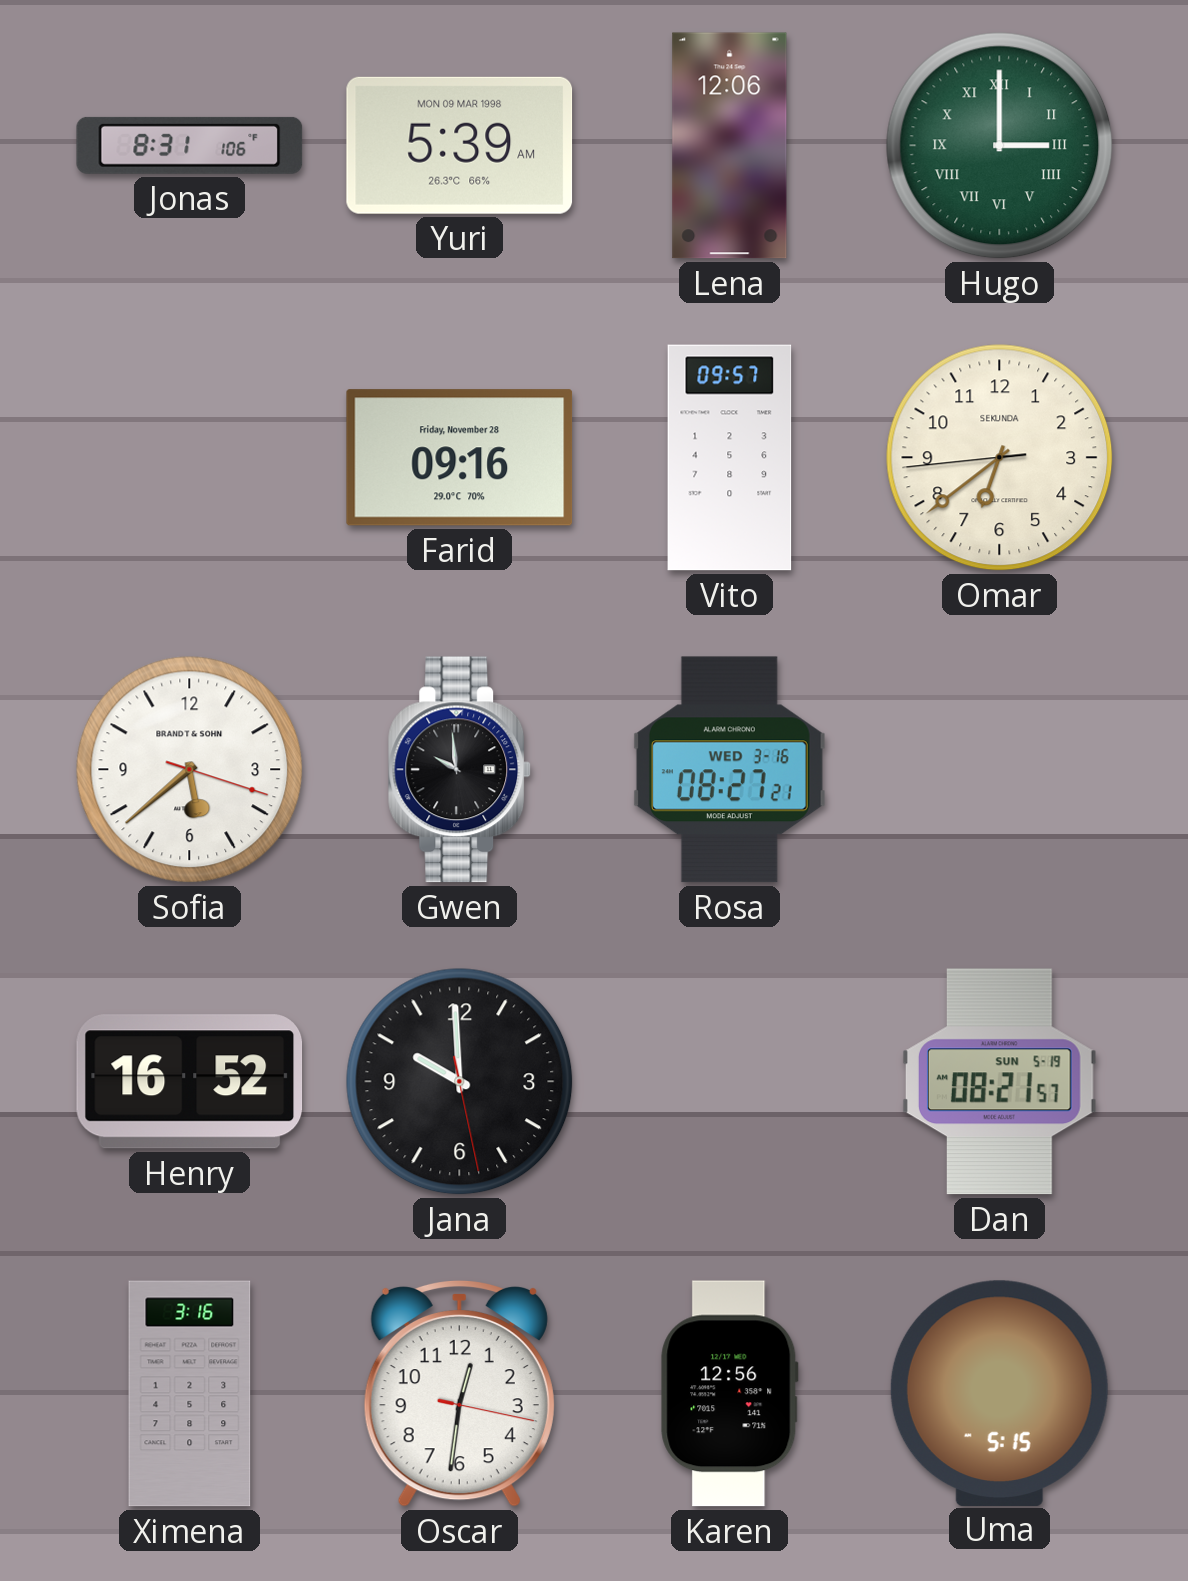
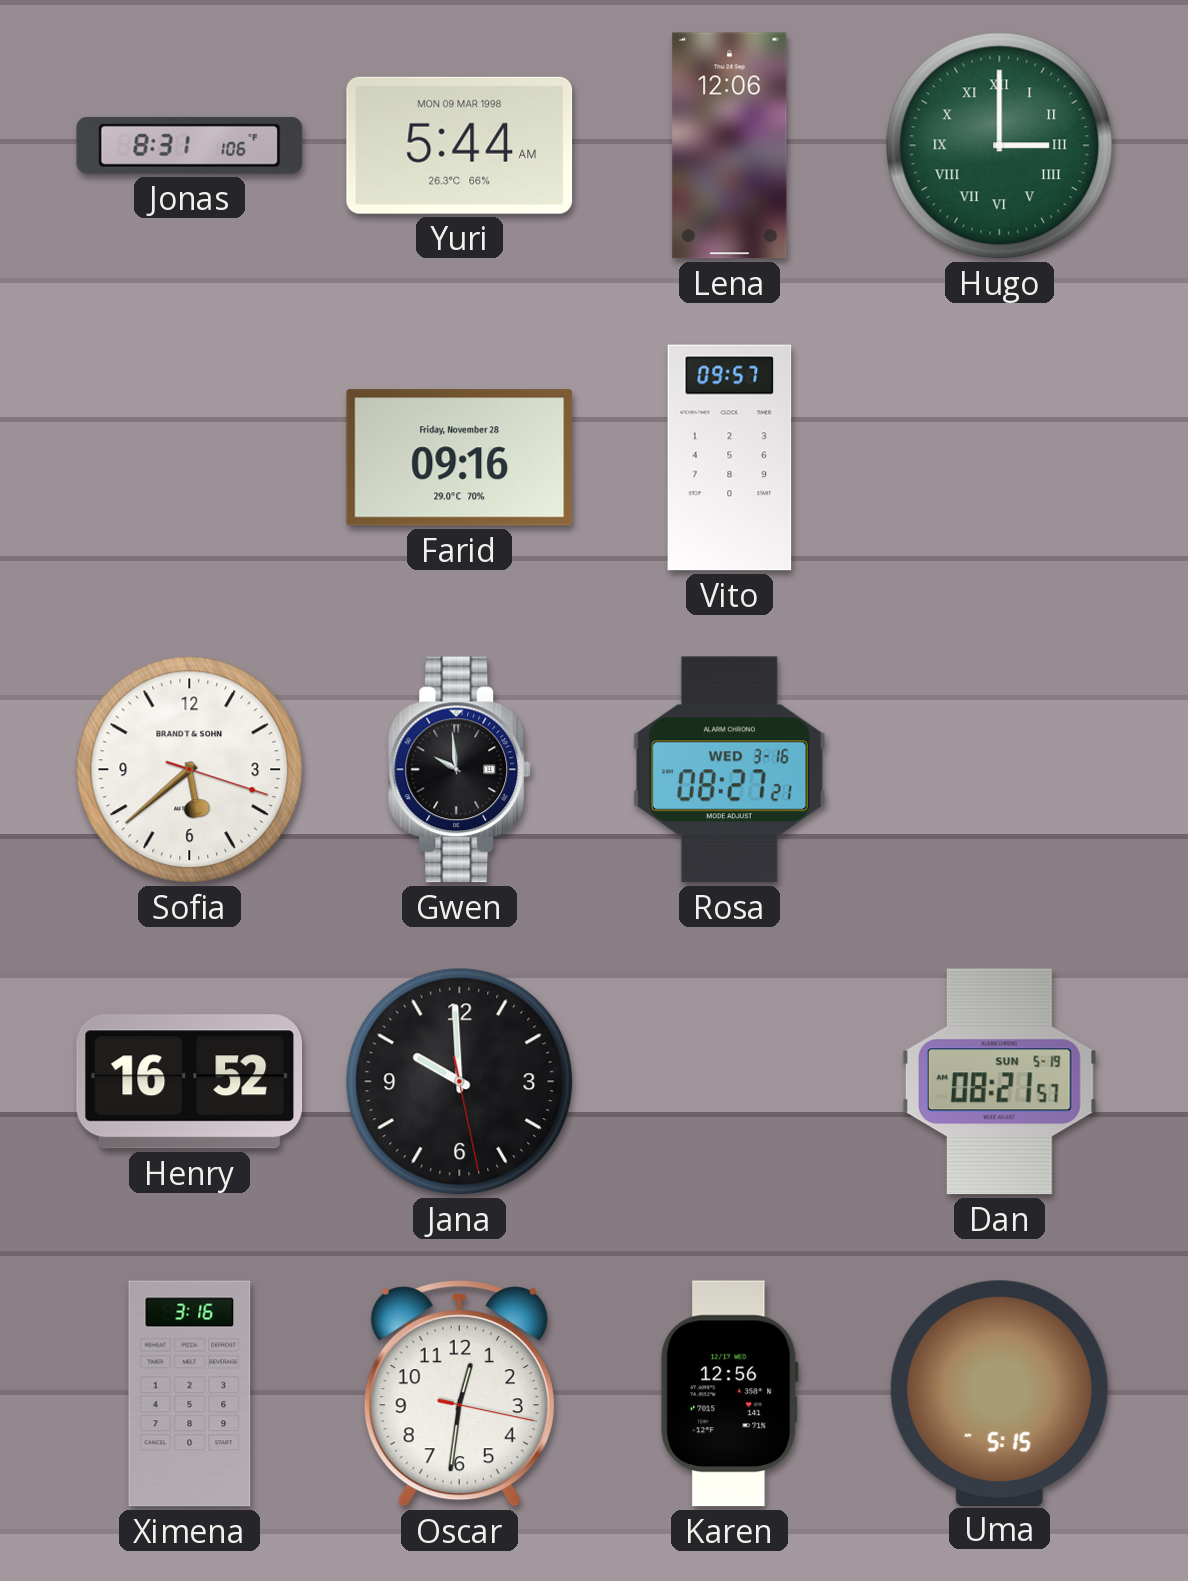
Yuri: 5:39 -> 5:44
Omar: 6:38 -> none
